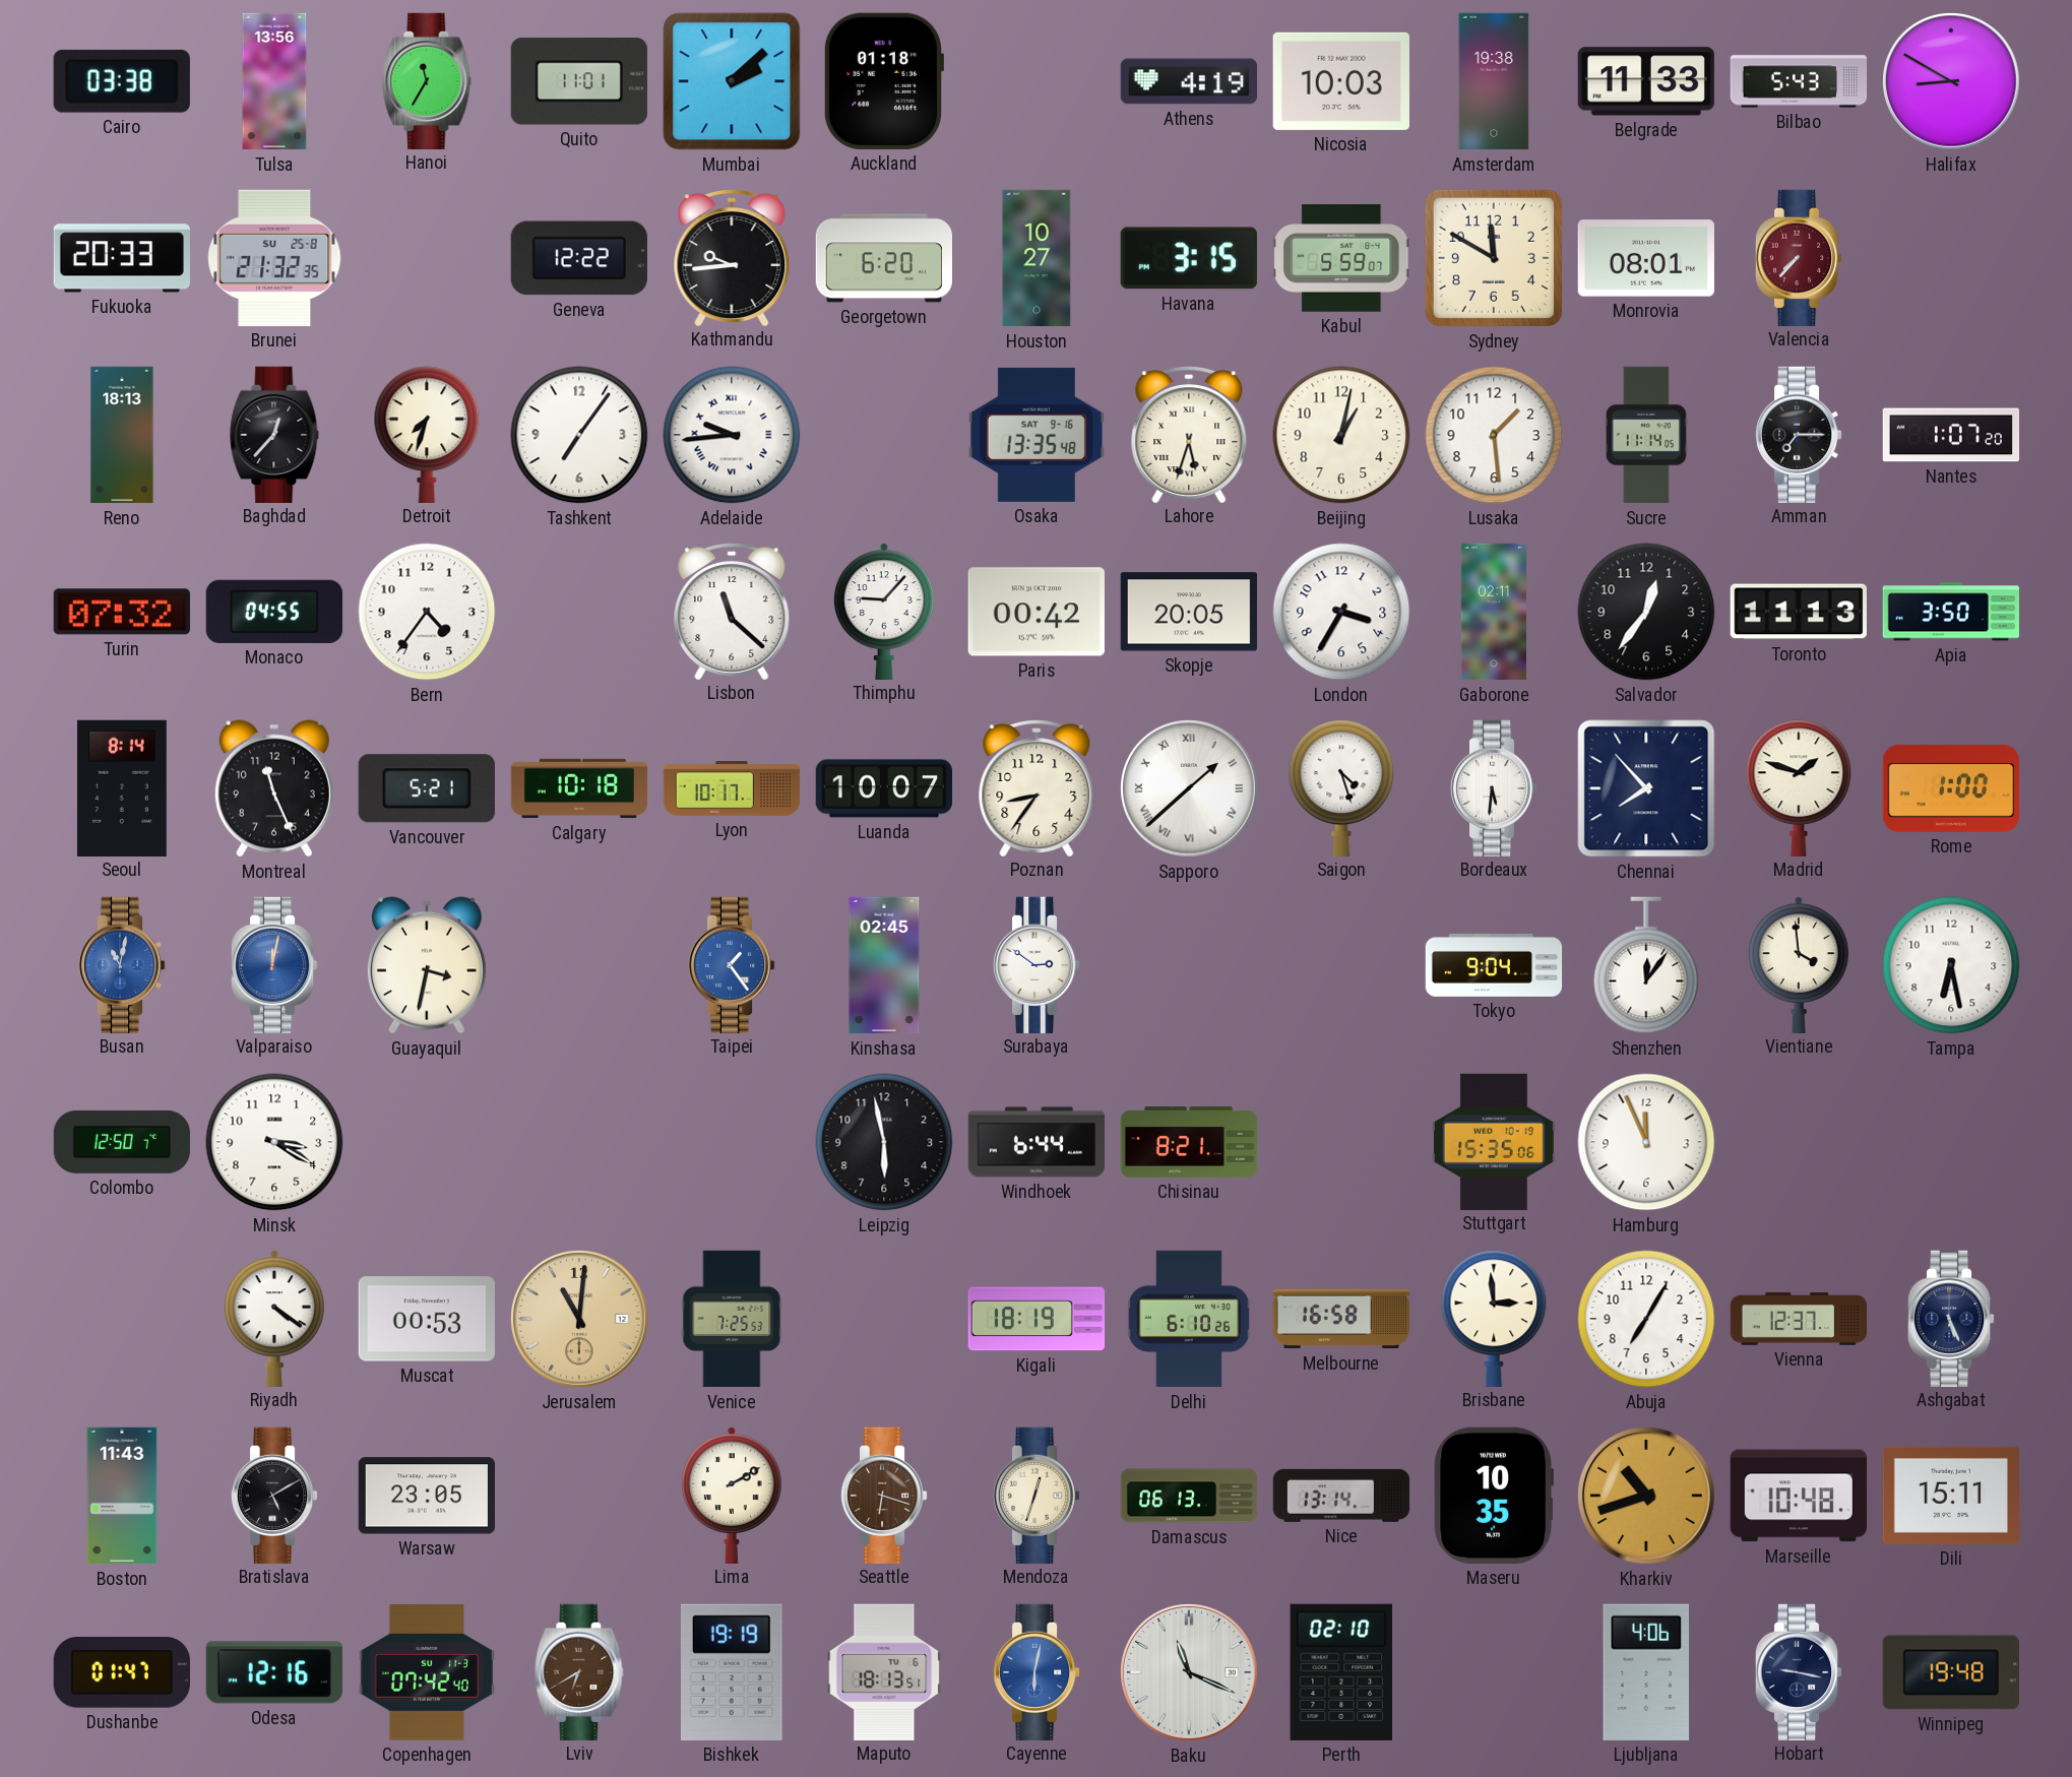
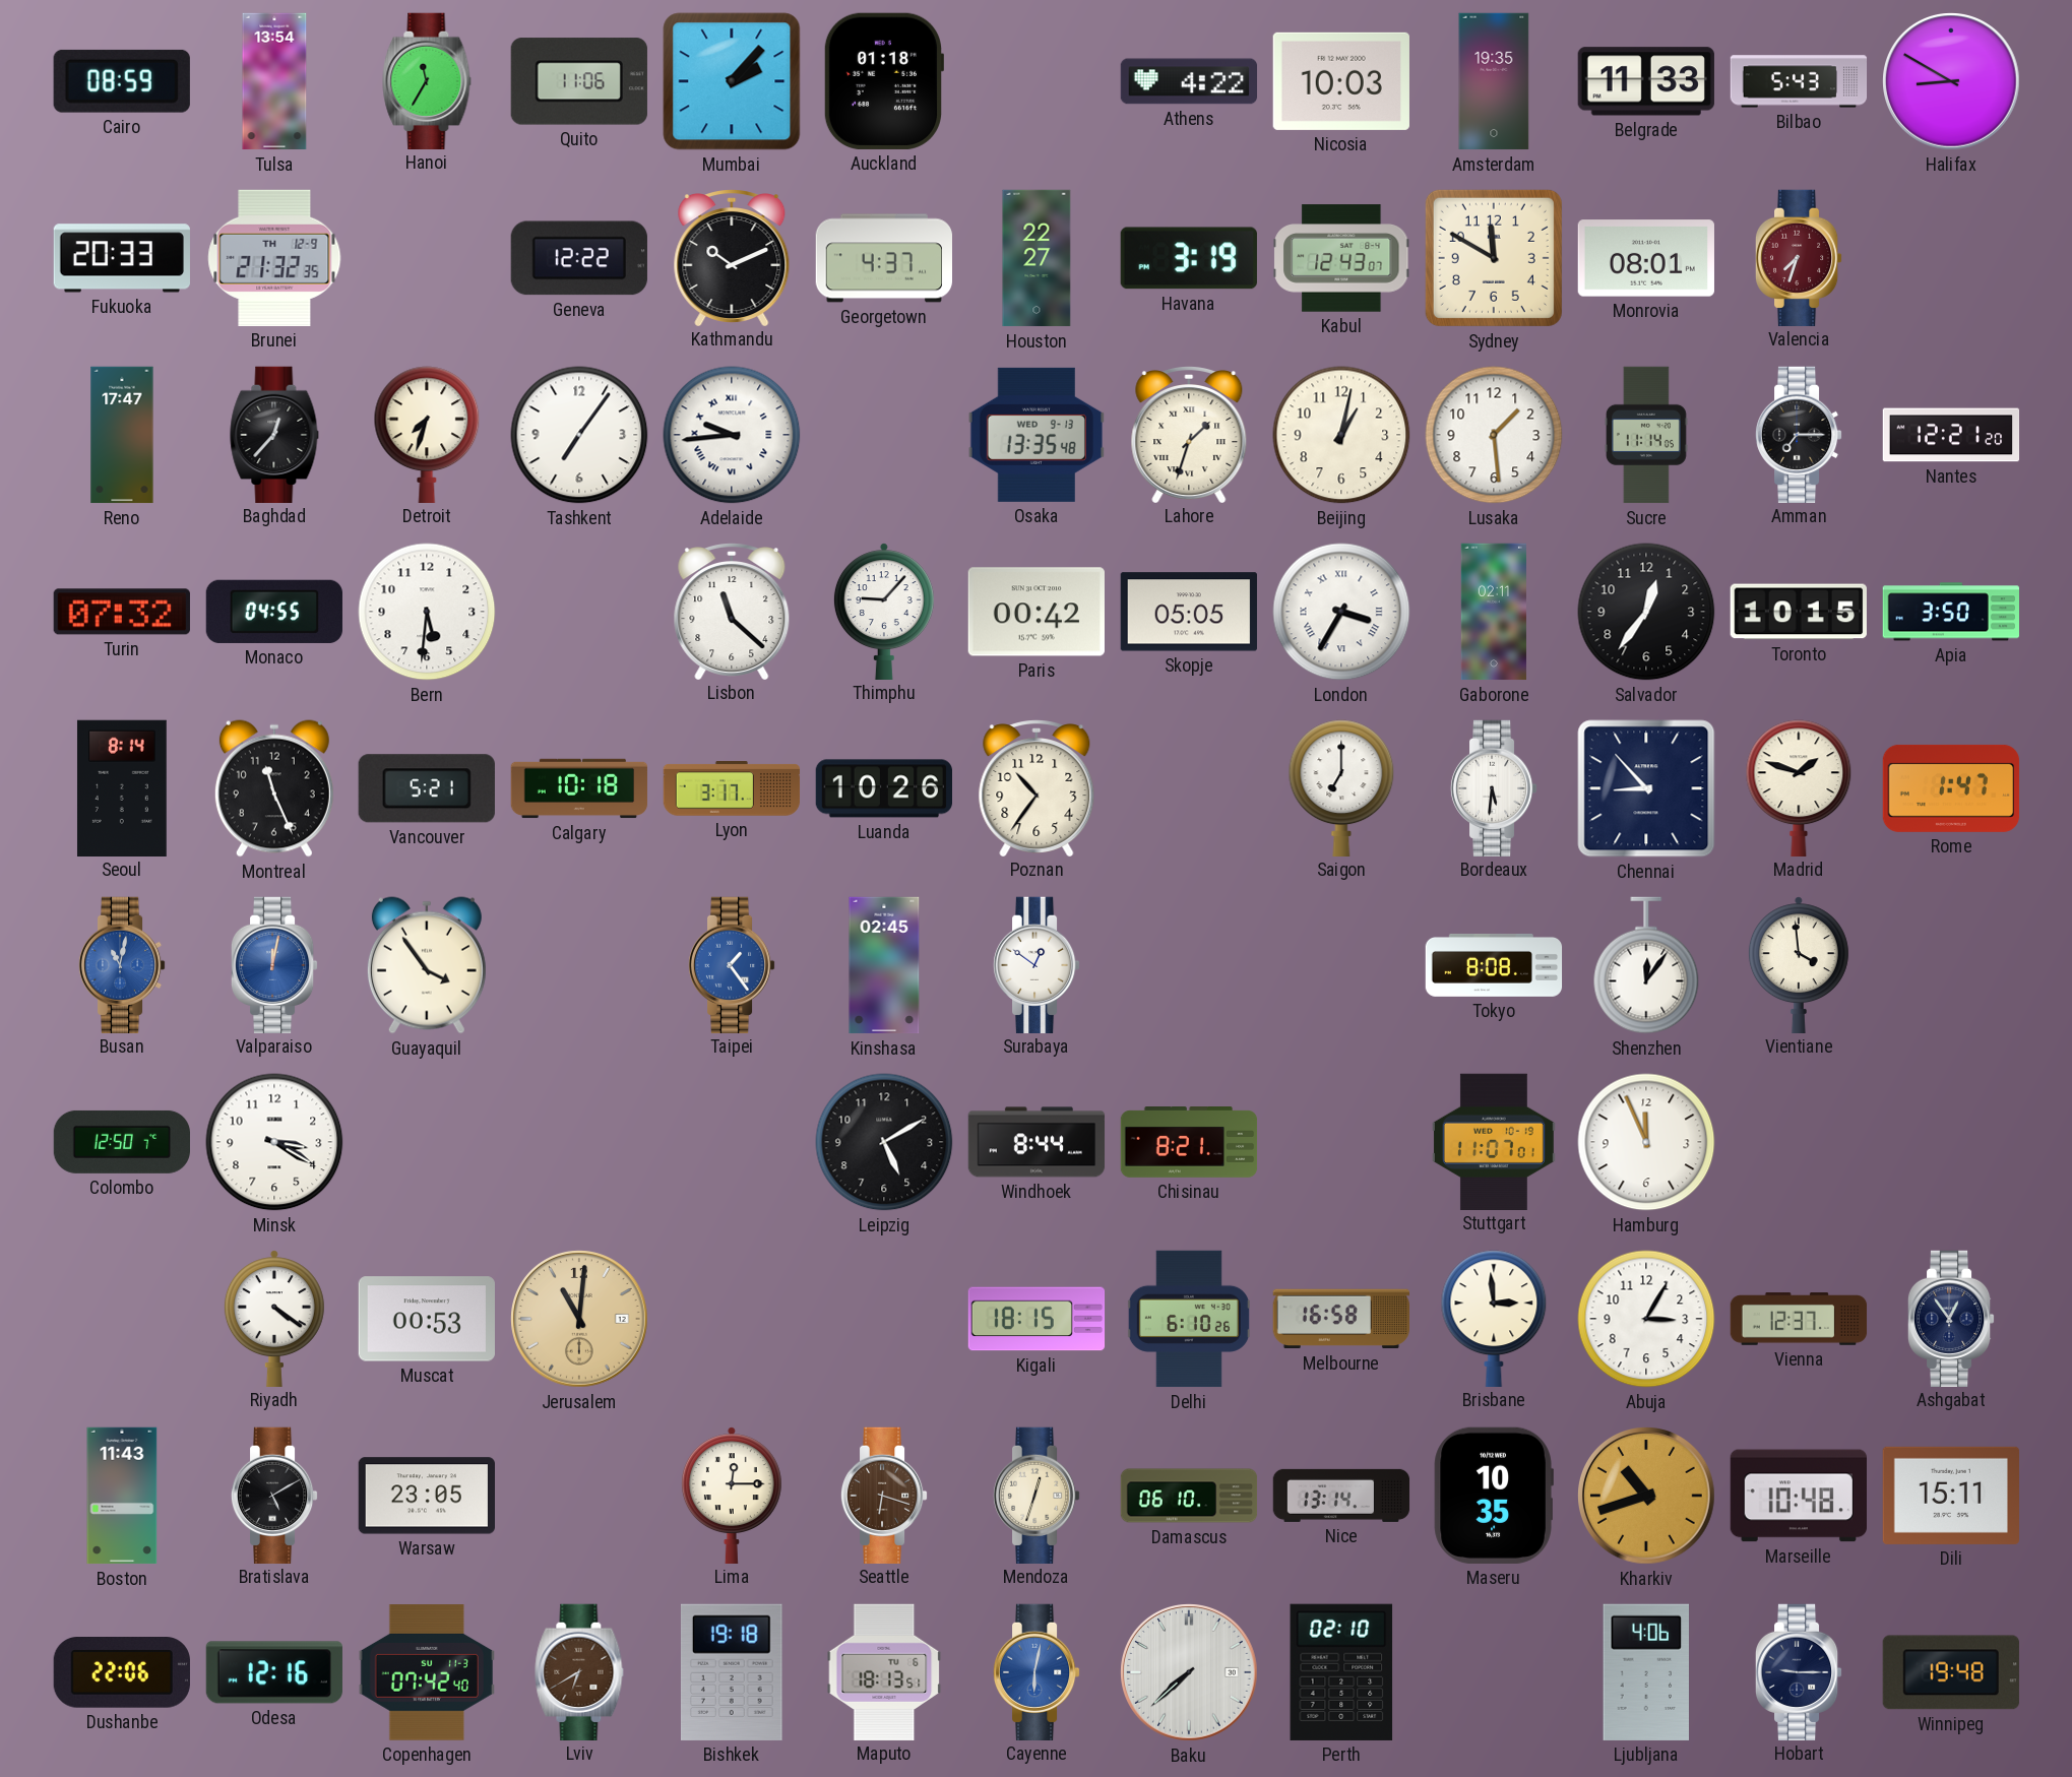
Cairo: 03:38 -> 08:59
Tulsa: 13:56 -> 13:54
Quito: 11:01 -> 11:06
Mumbai: 2:08 -> 2:07
Athens: 4:19 -> 4:22
Amsterdam: 19:38 -> 19:35
Brunei date: SU 25-8 -> TH 12-9
Kathmandu: 9:44 -> 10:11
Georgetown: 6:20 -> 4:37
Houston: 10:27 -> 22:27
Havana: 3:15 -> 3:19
Kabul: 5:59 -> 12:43
Valencia: 7:37 -> 7:33
Reno: 18:13 -> 17:47
Osaka date: SAT 9-16 -> WED 9-13
Lahore: 5:33 -> 1:33
Nantes: 1:07 -> 12:21
Bern: 4:36 -> 5:31
Skopje: 20:05 -> 05:05
London numerals: Arabic -> Roman
Toronto: 11:13 -> 10:15
Lyon: 10:17 -> 3:17
Luanda: 10:07 -> 10:26
Poznan: 8:36 -> 10:36
Sapporo: 1:38 -> none
Saigon: 4:27 -> 7:00
Chennai: 7:53 -> 8:53
Rome: 1:00 -> 1:47
Guayaquil: 3:32 -> 3:54
Surabaya: 2:51 -> 12:51
Tokyo: 9:04 -> 8:08
Tampa: 6:28 -> none
Leipzig: 5:58 -> 5:10
Windhoek: 6:44 -> 8:44
Stuttgart: 15:35 -> 11:07
Venice: 7:25 -> none
Kigali: 18:19 -> 18:15
Abuja: 7:05 -> 3:05
Ashgabat: 5:26 -> 12:54
Lima: 2:10 -> 12:15
Damascus: 06:13 -> 06:10
Dushanbe: 01:47 -> 22:06
Bishkek: 19:19 -> 19:18
Baku: 11:19 -> 7:38
Hobart: 9:17 -> 9:15
